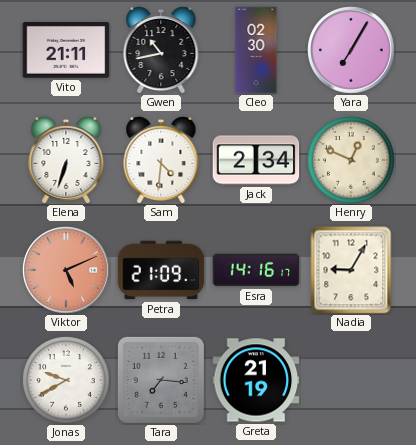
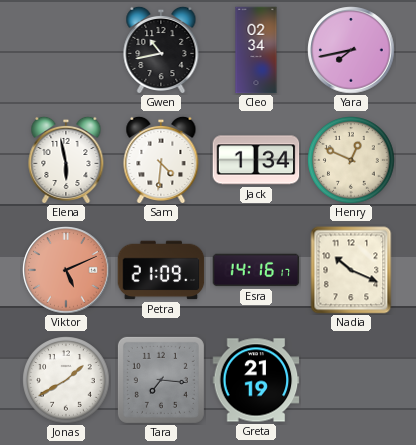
Vito: 21:11 -> none
Cleo: 02:30 -> 02:34
Yara: 7:05 -> 7:43
Elena: 6:33 -> 5:58
Jack: 2:34 -> 1:34
Nadia: 9:05 -> 10:19
Jonas: 9:40 -> 1:40
